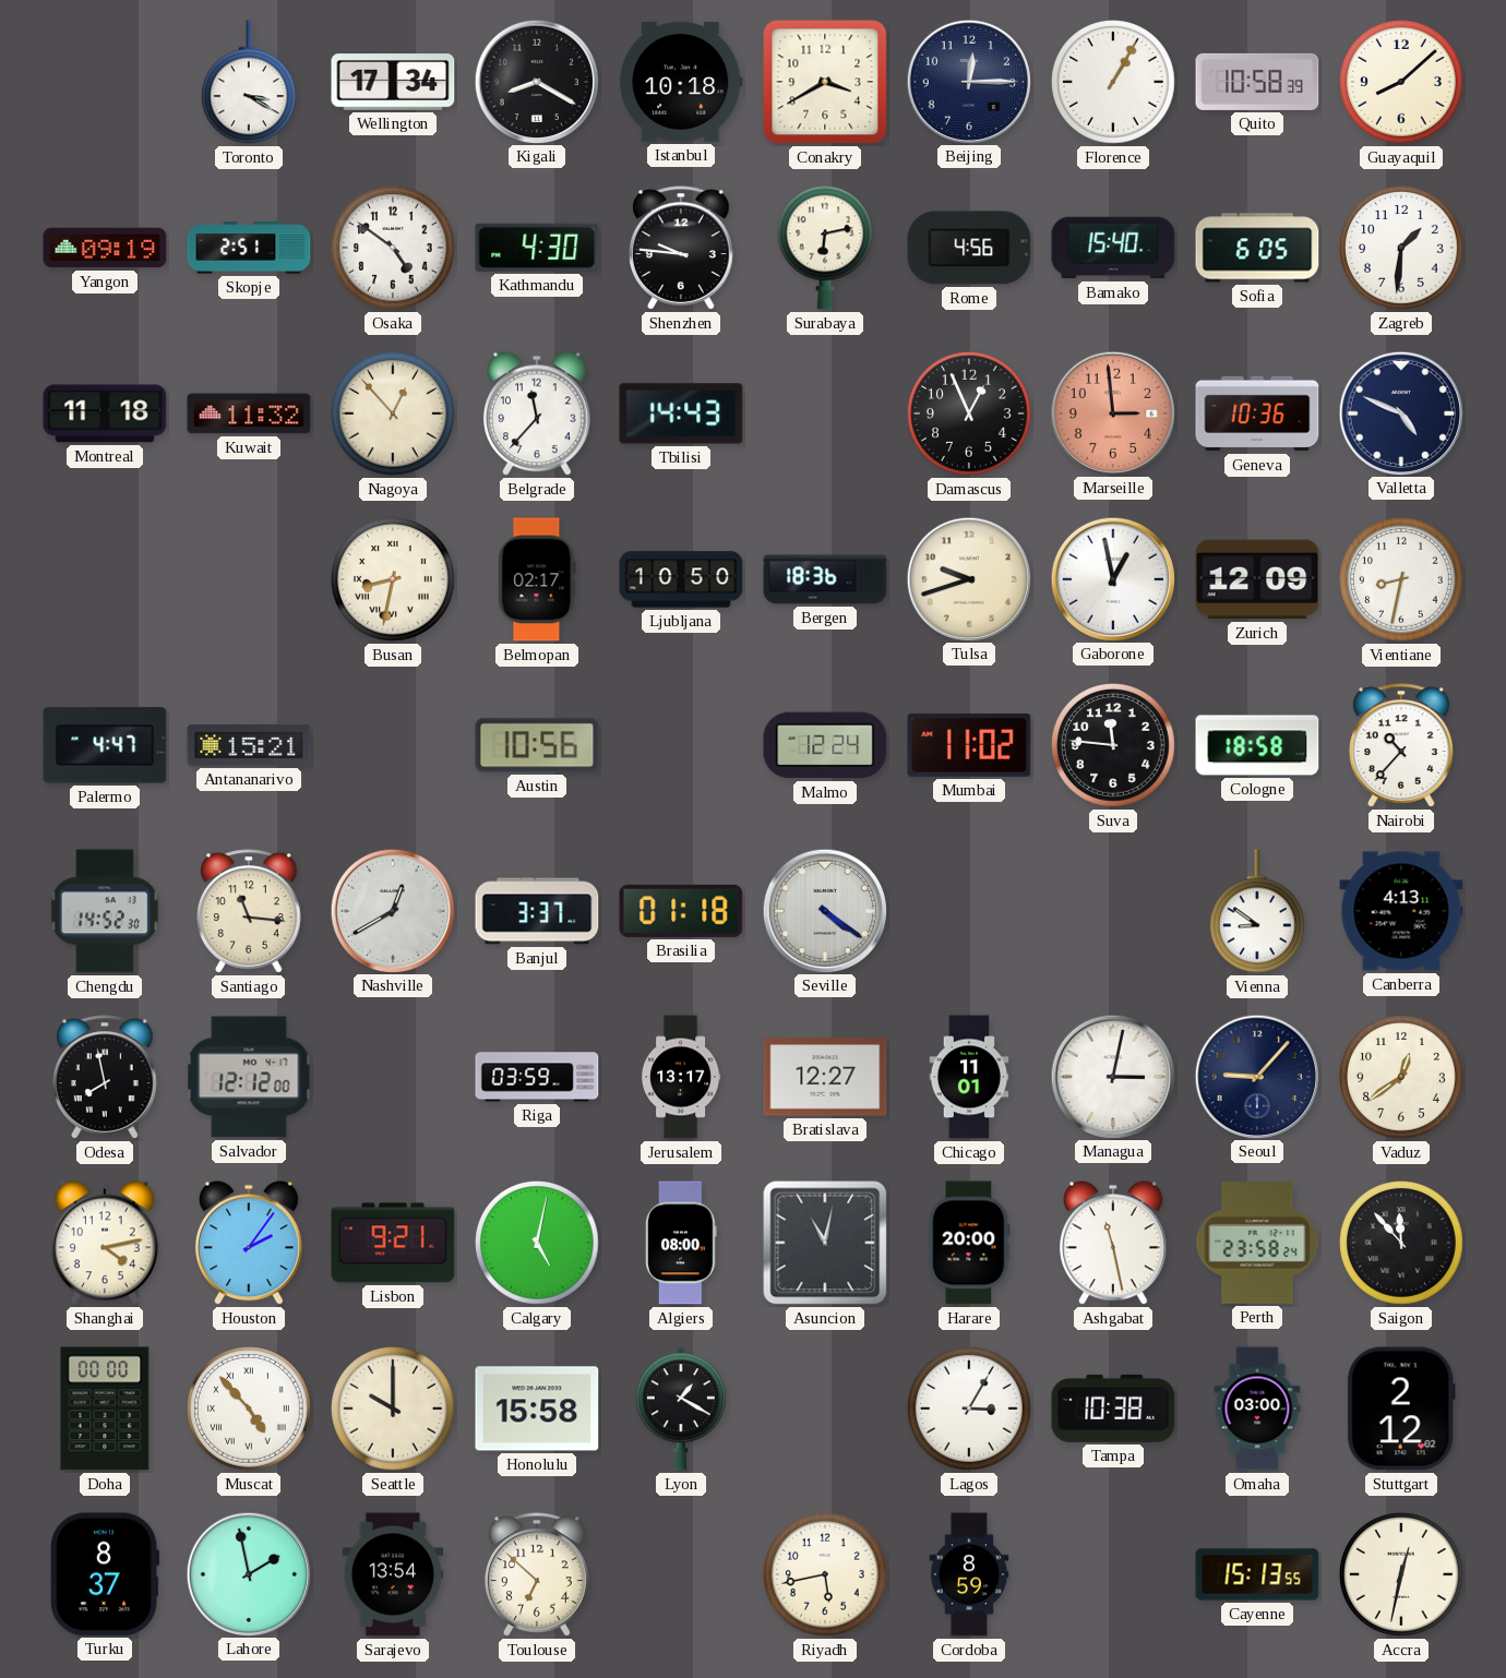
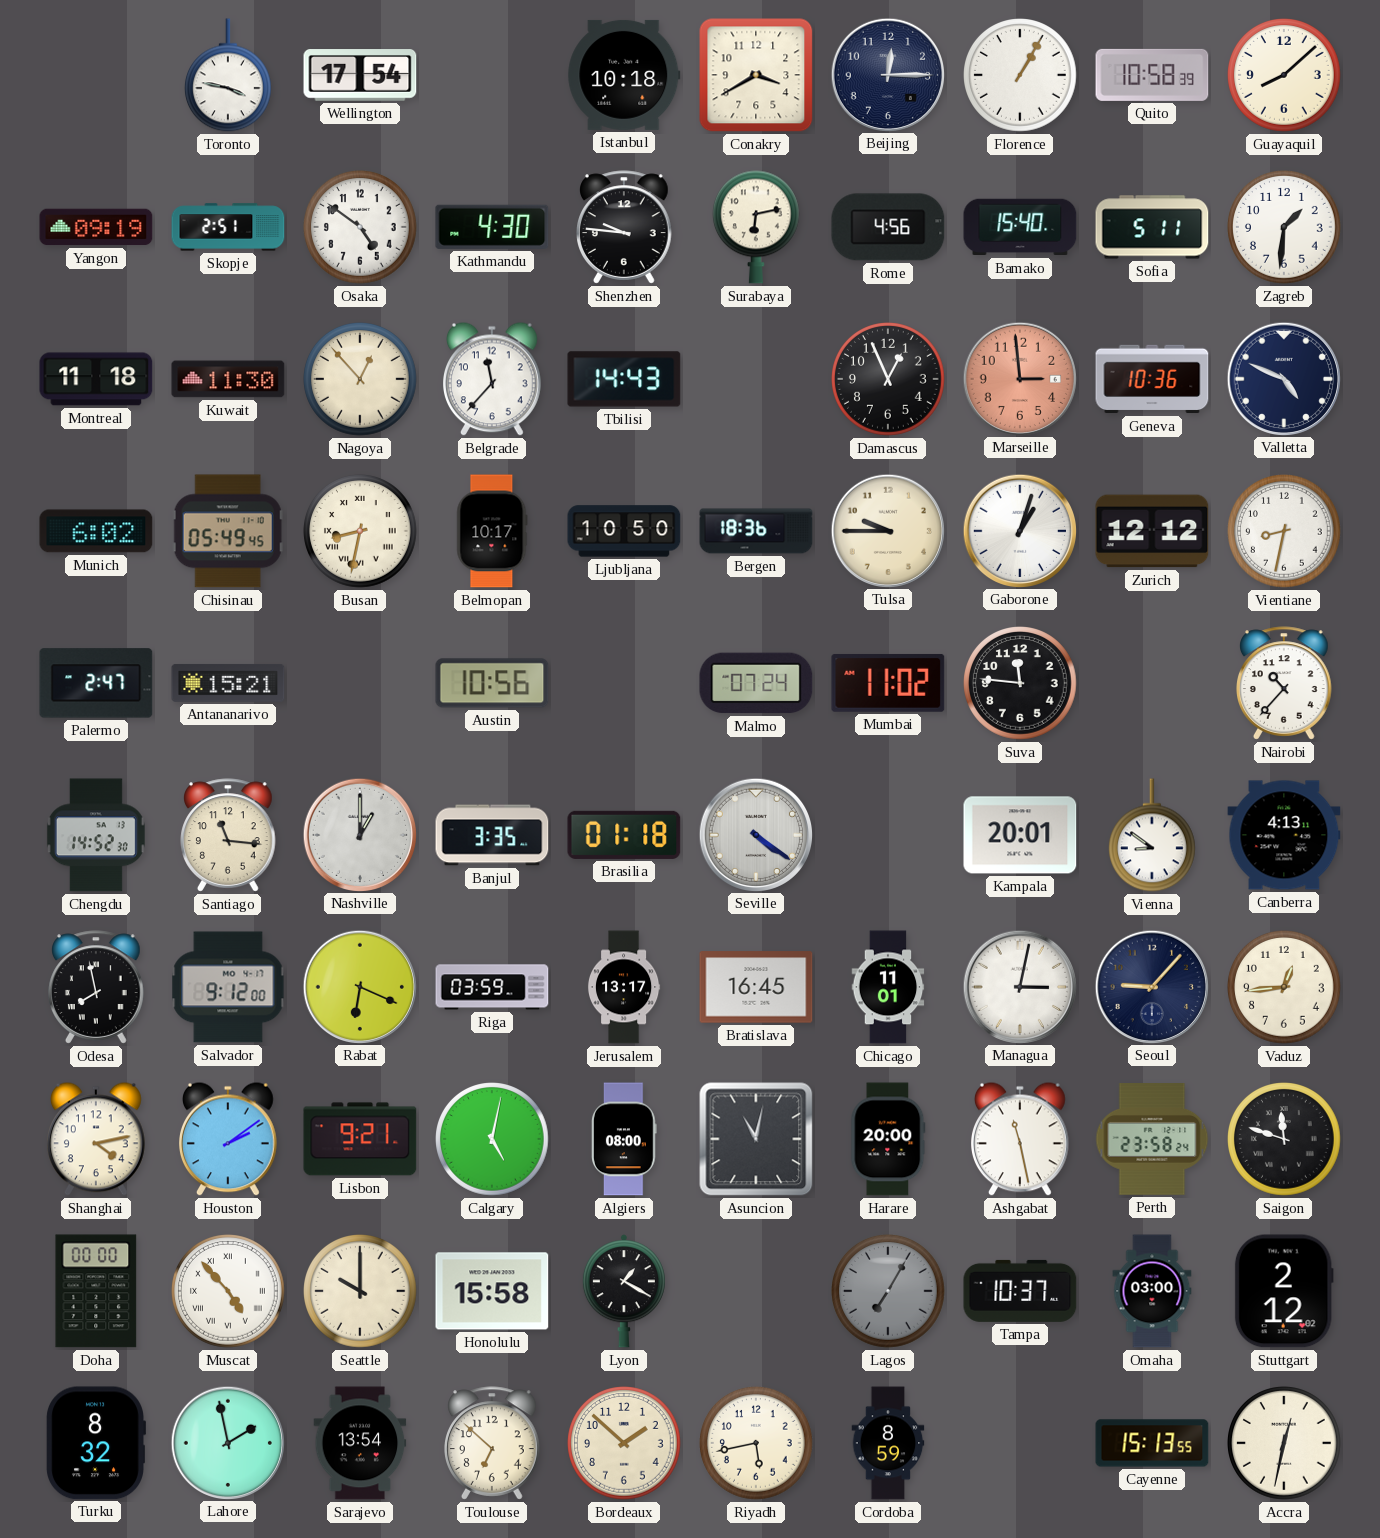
Toronto: 3:20 -> 3:47
Wellington: 17:34 -> 17:54
Kigali: 8:20 -> none
Sofia: 6:05 -> 5:11
Kuwait: 11:32 -> 11:30
Munich: none -> 6:02
Chisinau: none -> 05:49
Belmopan: 02:17 -> 10:17
Tulsa: 9:42 -> 9:45
Gaborone: 12:58 -> 1:03
Zurich: 12:09 -> 12:12
Palermo: 4:47 -> 2:47
Malmo: 12:24 -> 07:24
Cologne: 18:58 -> none
Nashville: 12:40 -> 1:00
Banjul: 3:37 -> 3:35
Kampala: none -> 20:01
Salvador: 12:12 -> 9:12
Rabat: none -> 6:19
Bratislava: 12:27 -> 16:45
Vaduz: 12:39 -> 12:44
Houston: 2:06 -> 2:09
Saigon: 11:53 -> 11:48
Lagos: 3:05 -> 7:05
Lagos dial: white -> grey
Tampa: 10:38 -> 10:37
Turku: 8:37 -> 8:32
Bordeaux: none -> 1:52
